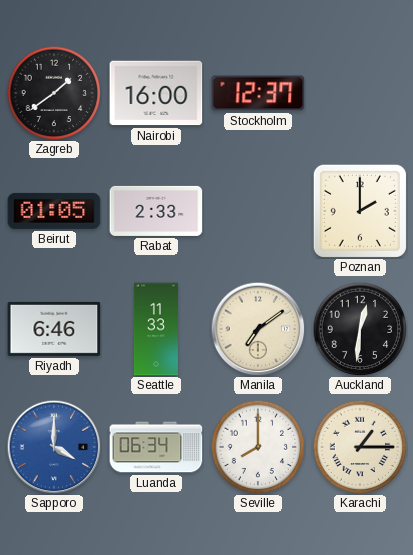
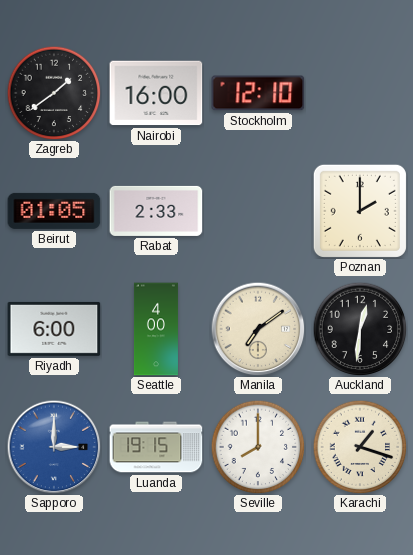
Stockholm: 12:37 -> 12:10
Riyadh: 6:46 -> 6:00
Seattle: 11:33 -> 4:00
Sapporo: 4:00 -> 3:00
Luanda: 06:34 -> 19:15
Karachi: 1:15 -> 1:18
